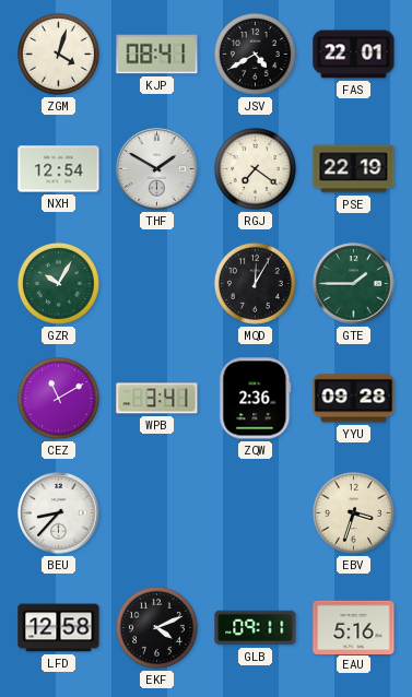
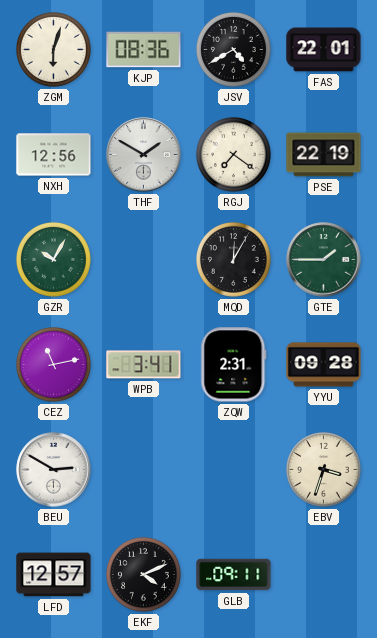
ZGM: 4:03 -> 6:03
KJP: 08:41 -> 08:36
NXH: 12:54 -> 12:56
CEZ: 11:10 -> 11:13
ZQW: 2:36 -> 2:31
BEU: 8:37 -> 2:50
LFD: 12:58 -> 12:57
EAU: 5:16 -> none
